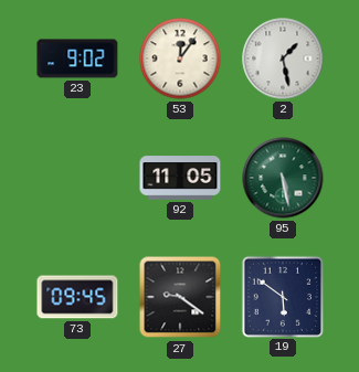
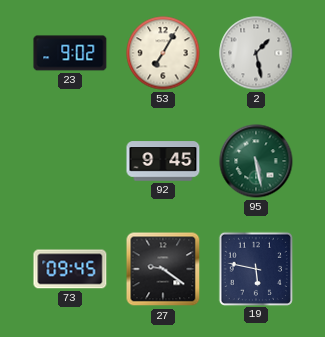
53: 12:06 -> 7:05
92: 11:05 -> 9:45
19: 5:51 -> 5:47
